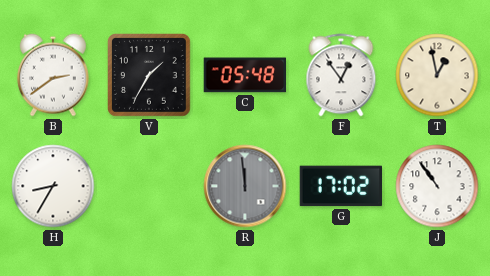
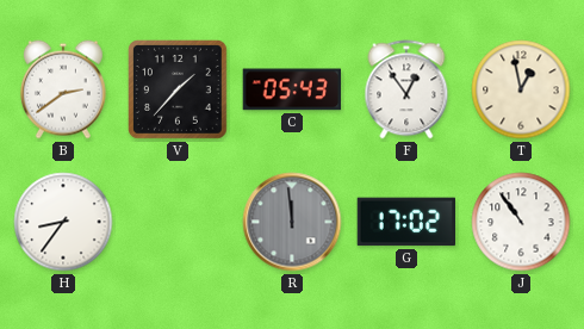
V: 1:35 -> 1:37
C: 05:48 -> 05:43
H: 8:35 -> 8:36
